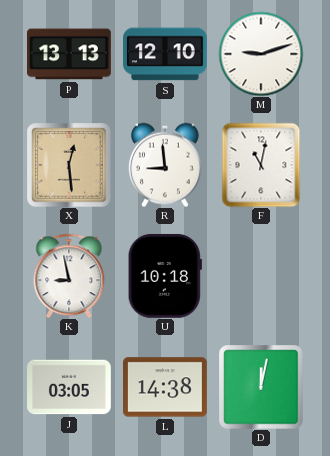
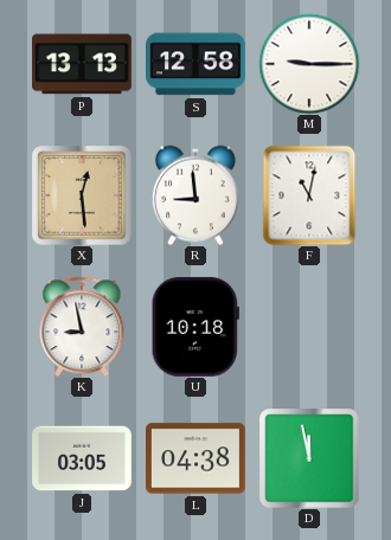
S: 12:10 -> 12:58
M: 9:12 -> 9:15
L: 14:38 -> 04:38
D: 12:02 -> 11:58
